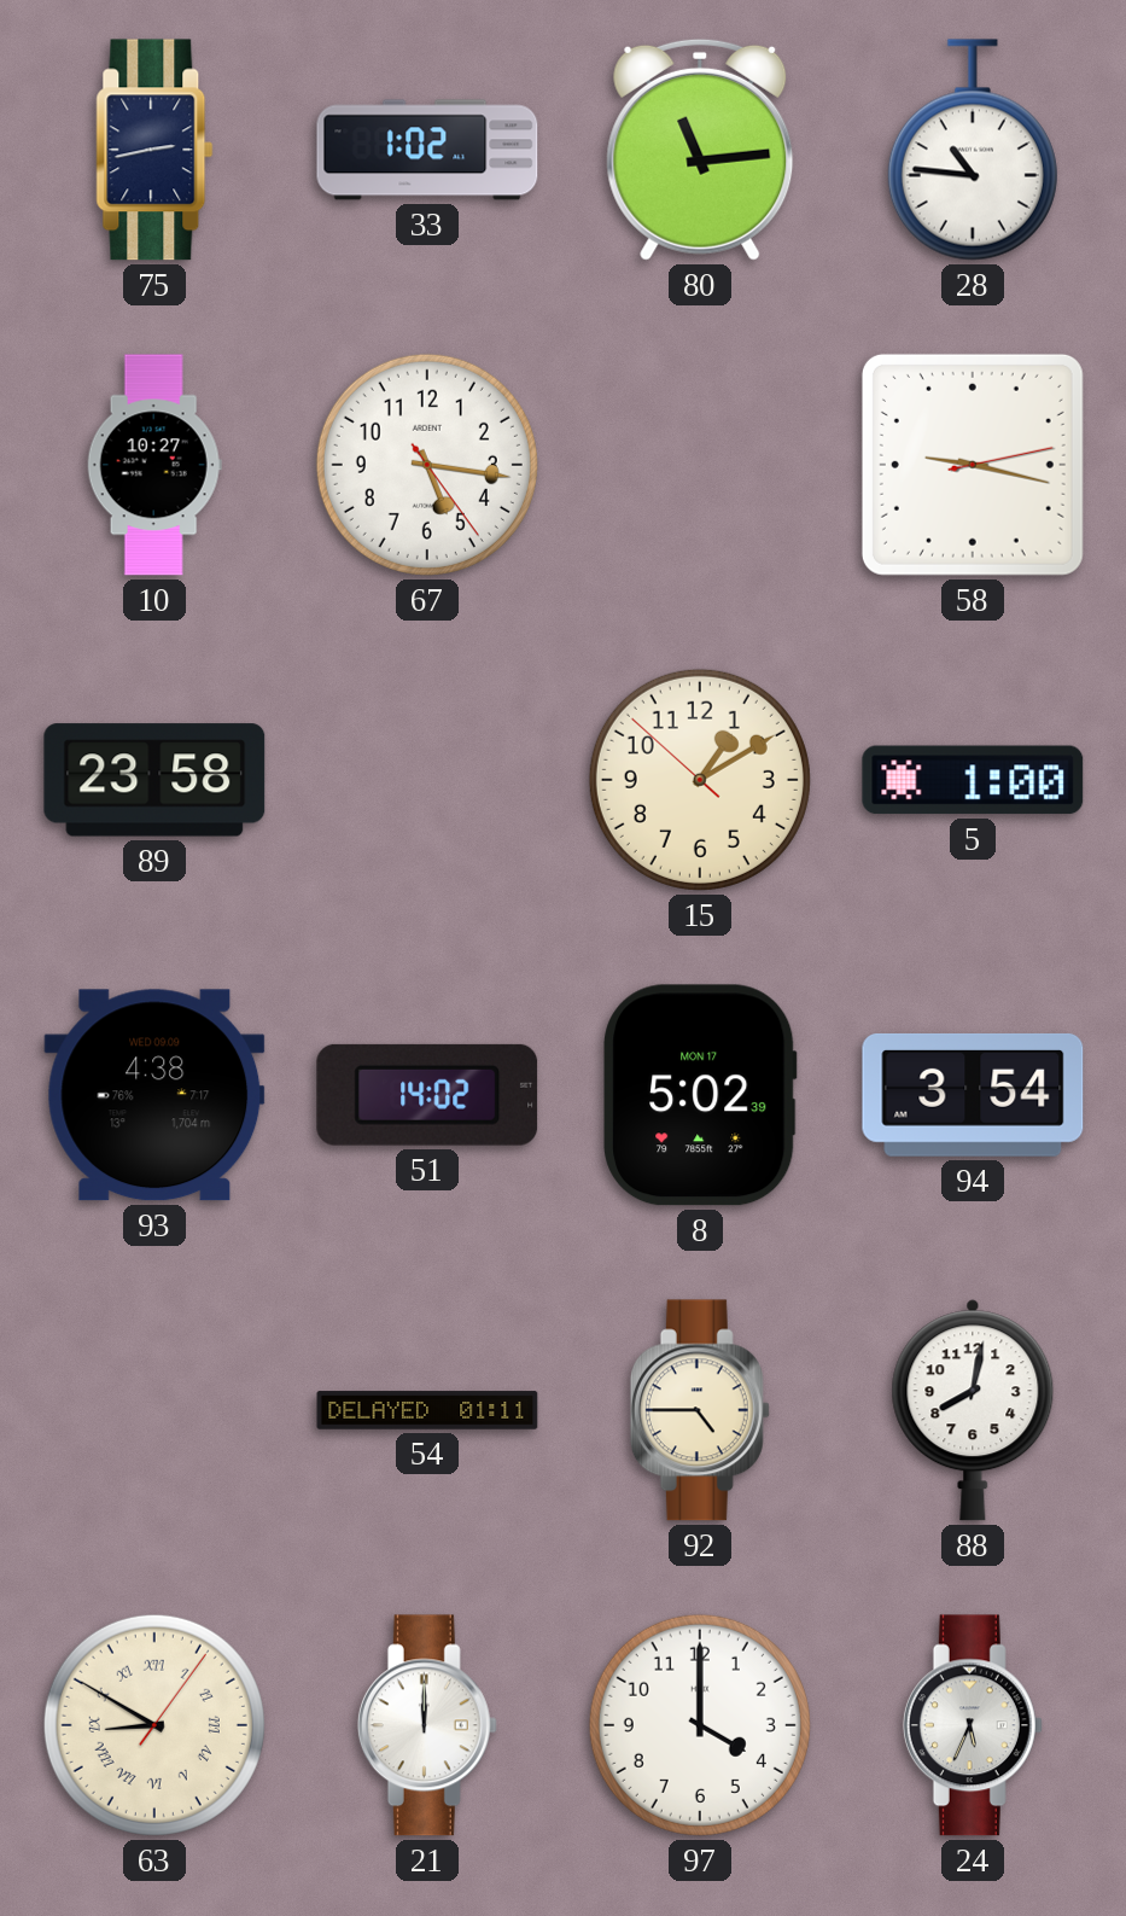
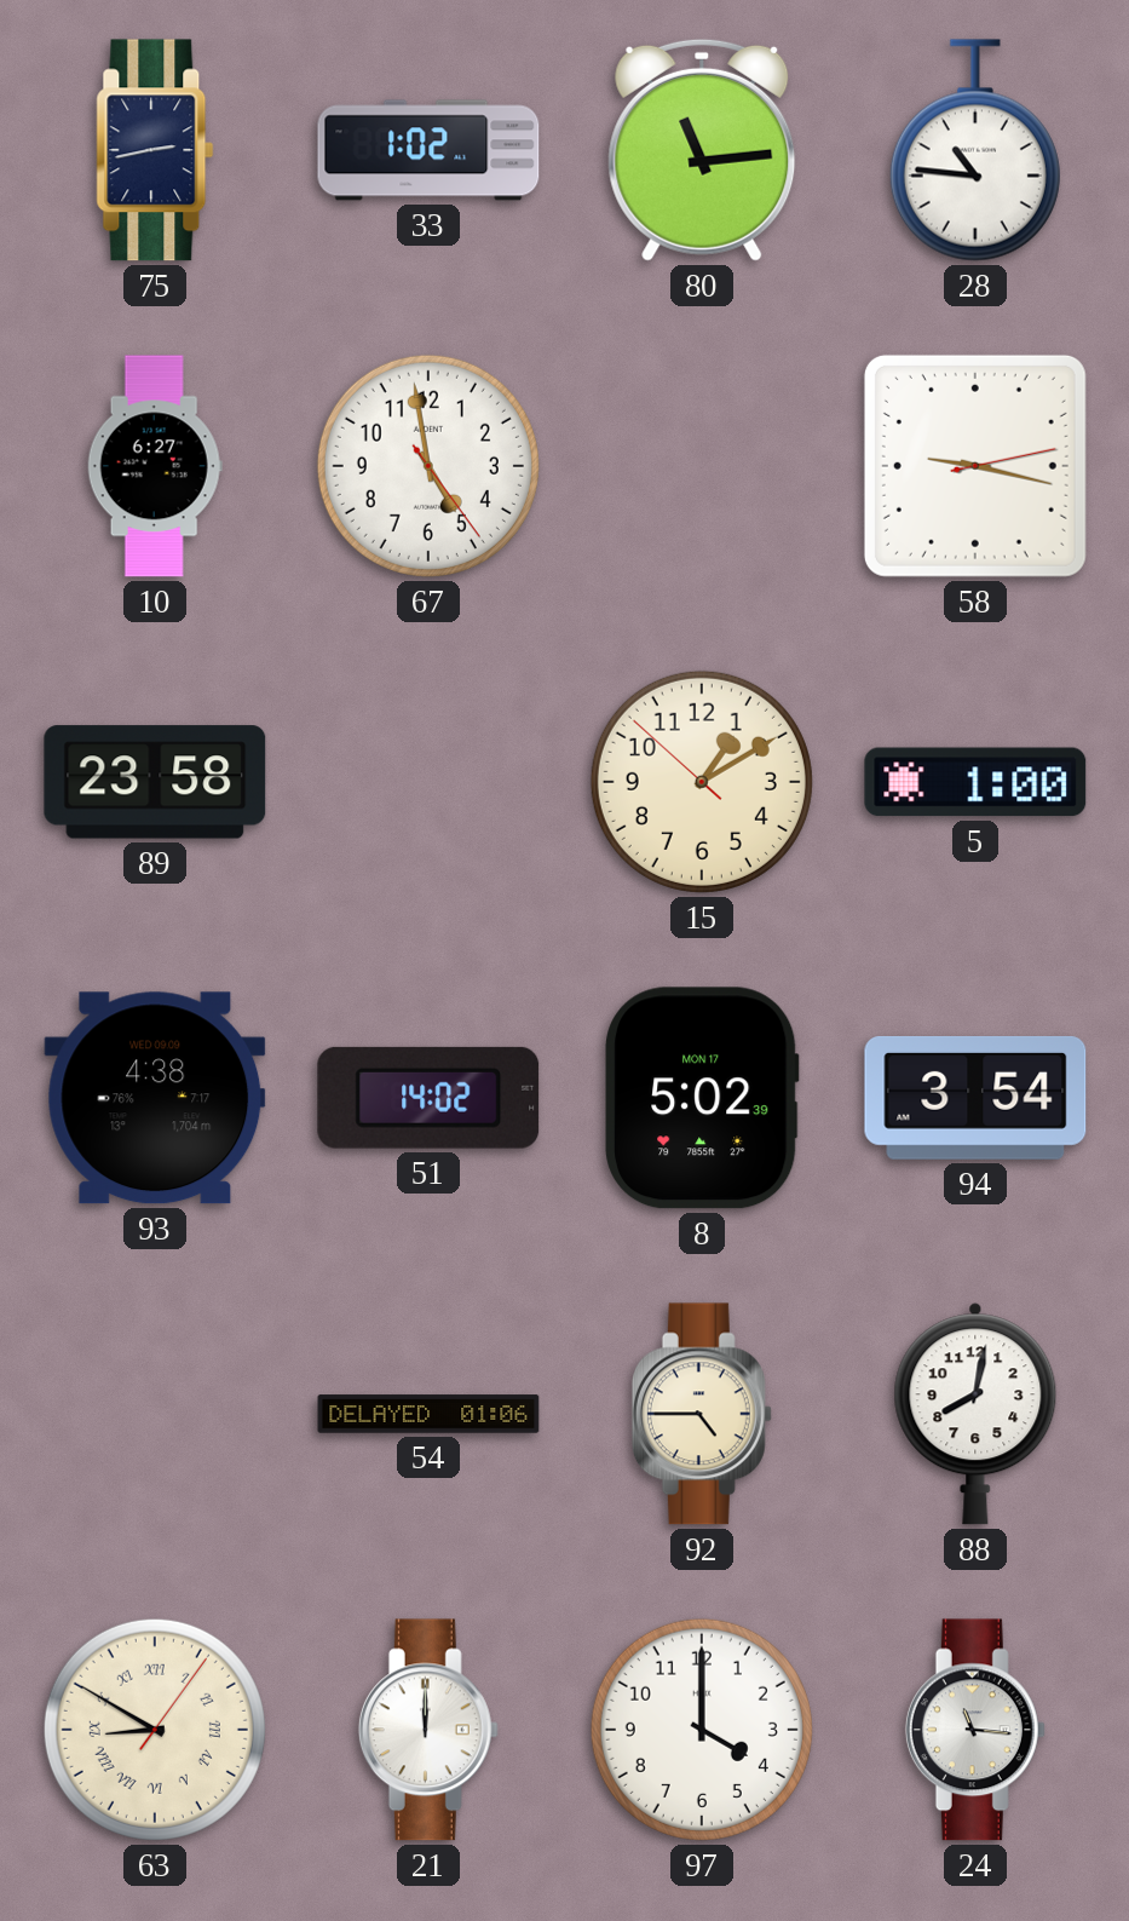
10: 10:27 -> 6:27
67: 5:16 -> 4:58
54: 01:11 -> 01:06
24: 5:34 -> 11:16
